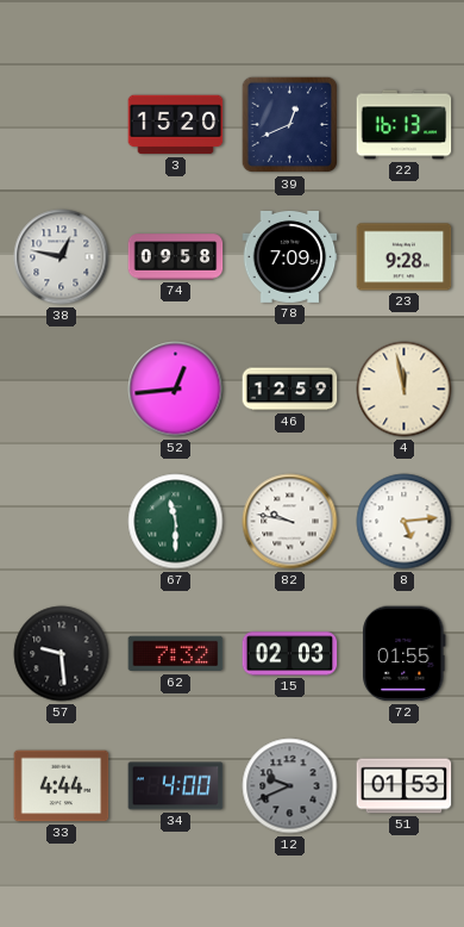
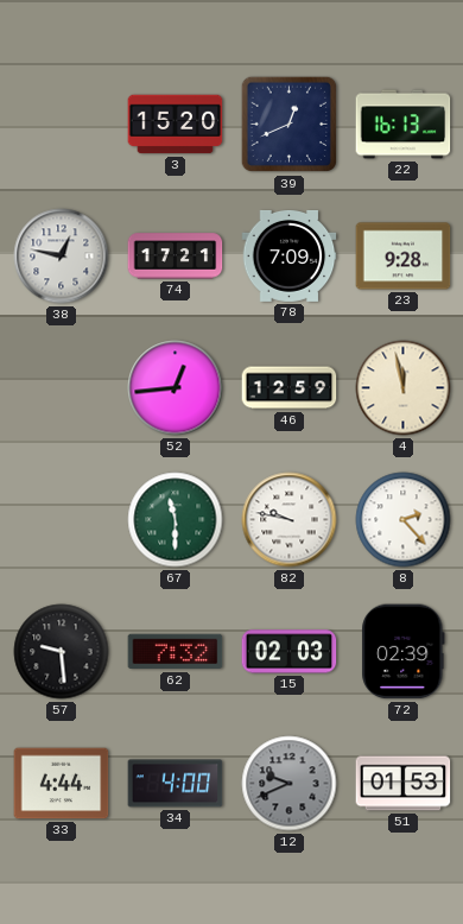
74: 09:58 -> 17:21
8: 5:14 -> 2:23
72: 01:55 -> 02:39
